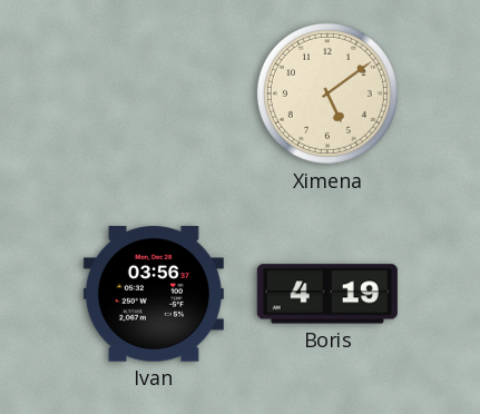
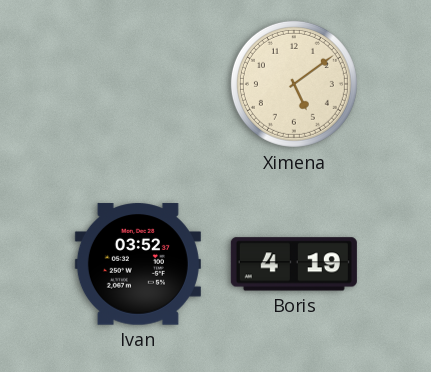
Ivan: 03:56 -> 03:52
